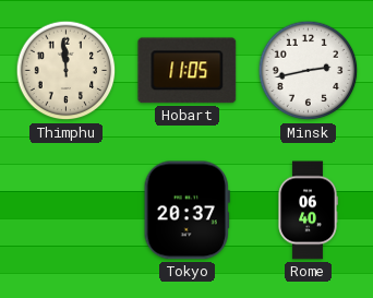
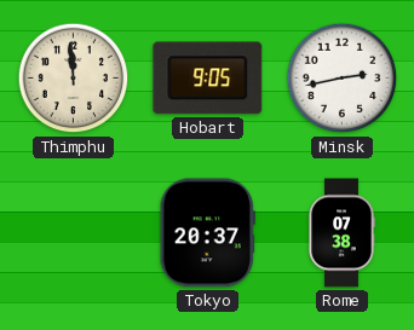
Hobart: 11:05 -> 9:05
Rome: 06:40 -> 07:38
